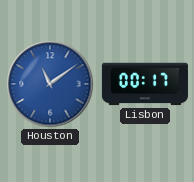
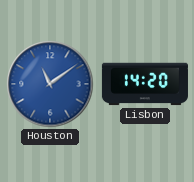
Lisbon: 00:17 -> 14:20
